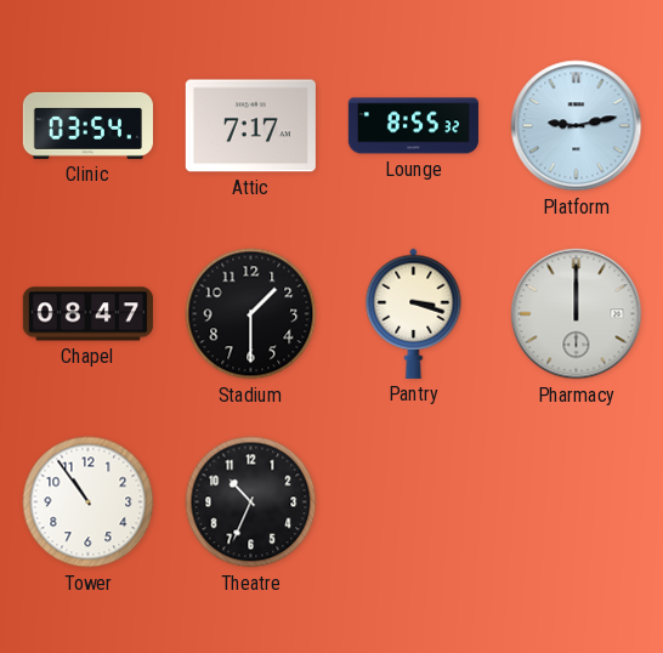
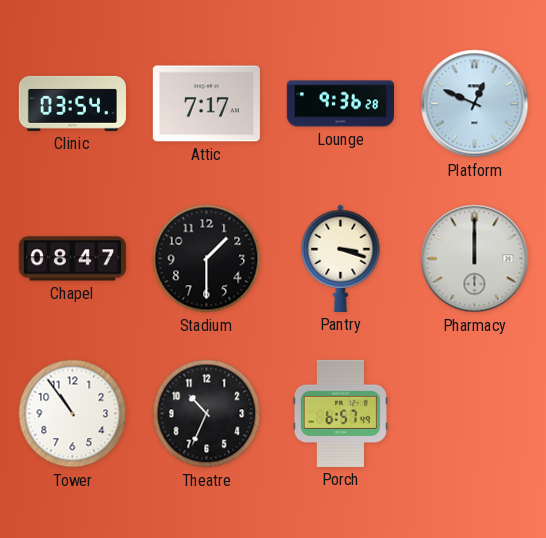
Lounge: 8:55 -> 9:36
Platform: 9:13 -> 12:49
Porch: none -> 6:57
